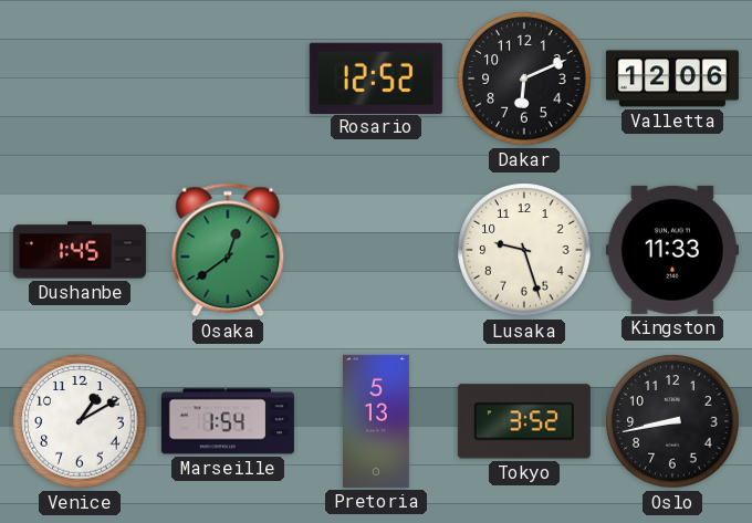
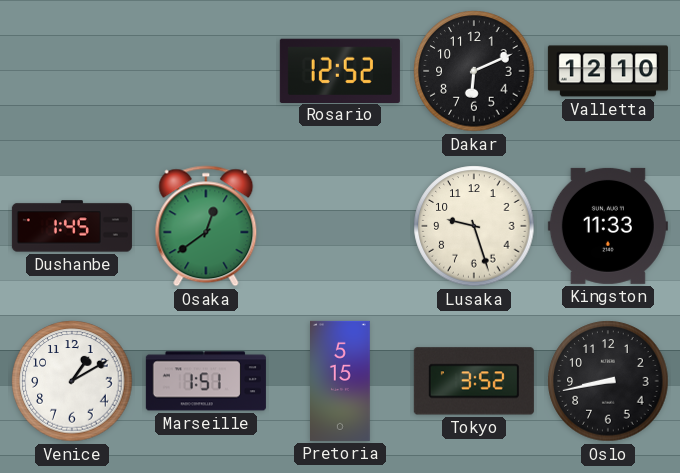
Valletta: 12:06 -> 12:10
Marseille: 1:54 -> 1:51
Pretoria: 5:13 -> 5:15
